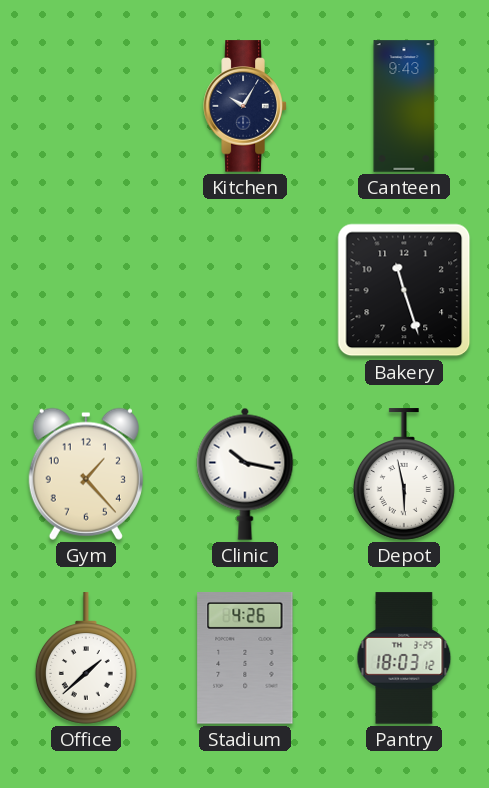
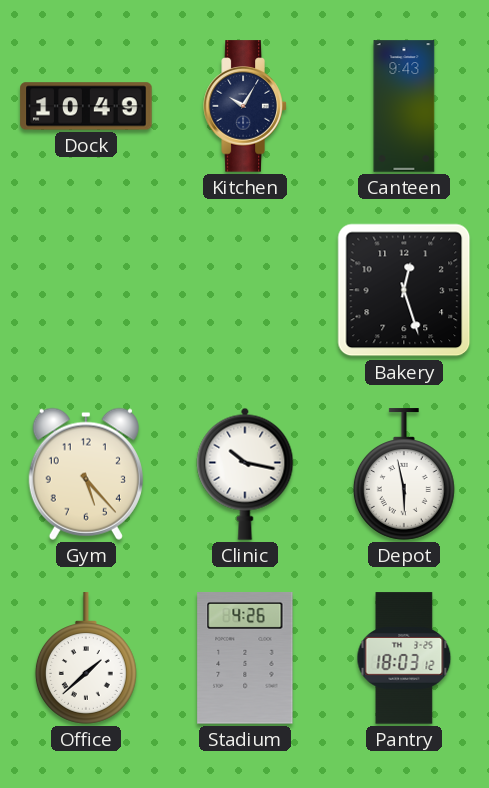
Dock: none -> 10:49
Bakery: 11:27 -> 12:27
Gym: 1:23 -> 5:23
